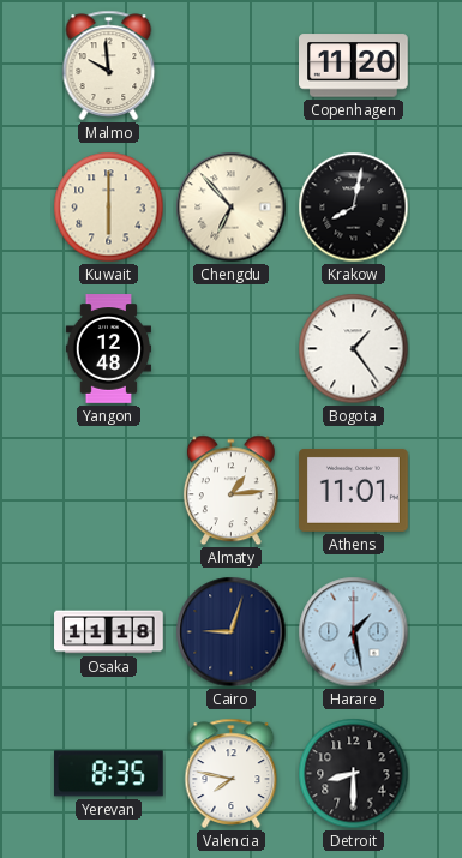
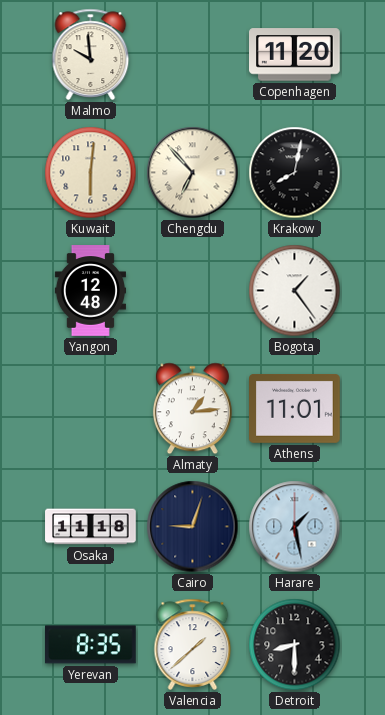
Kuwait: 6:00 -> 6:01
Valencia: 7:47 -> 1:38
